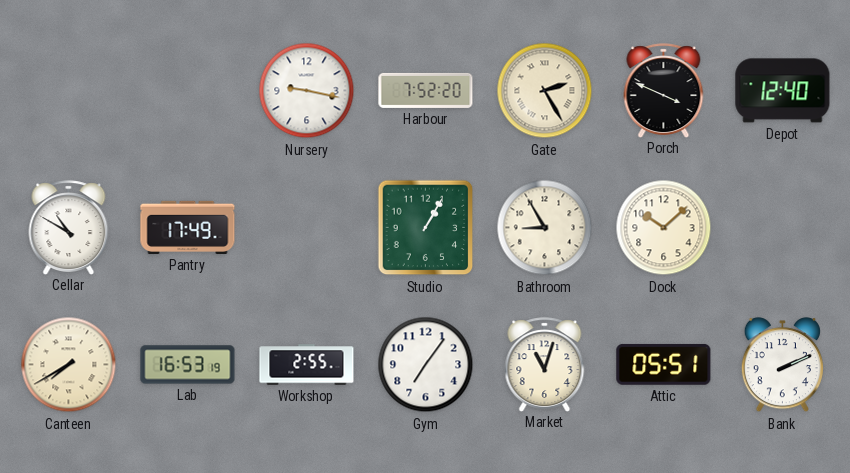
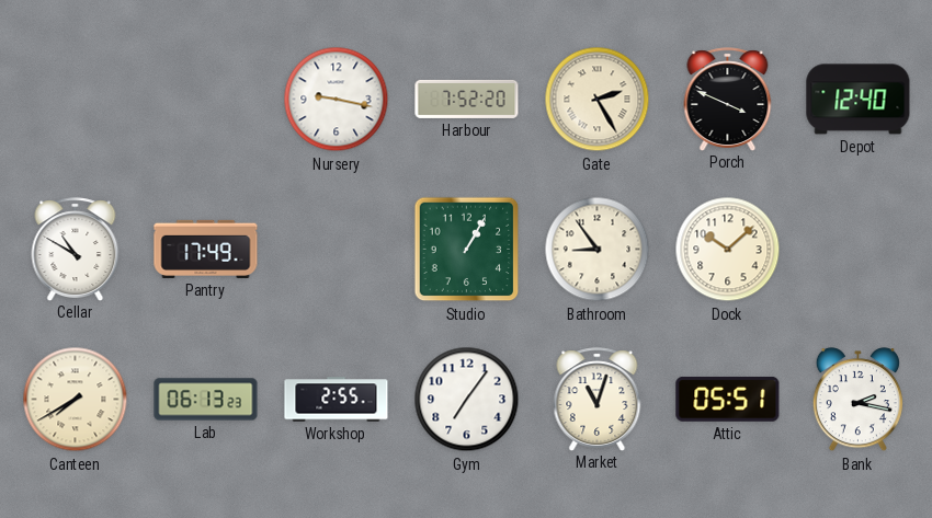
Bathroom: 8:55 -> 8:54
Lab: 16:53 -> 06:13
Bank: 2:11 -> 2:17
